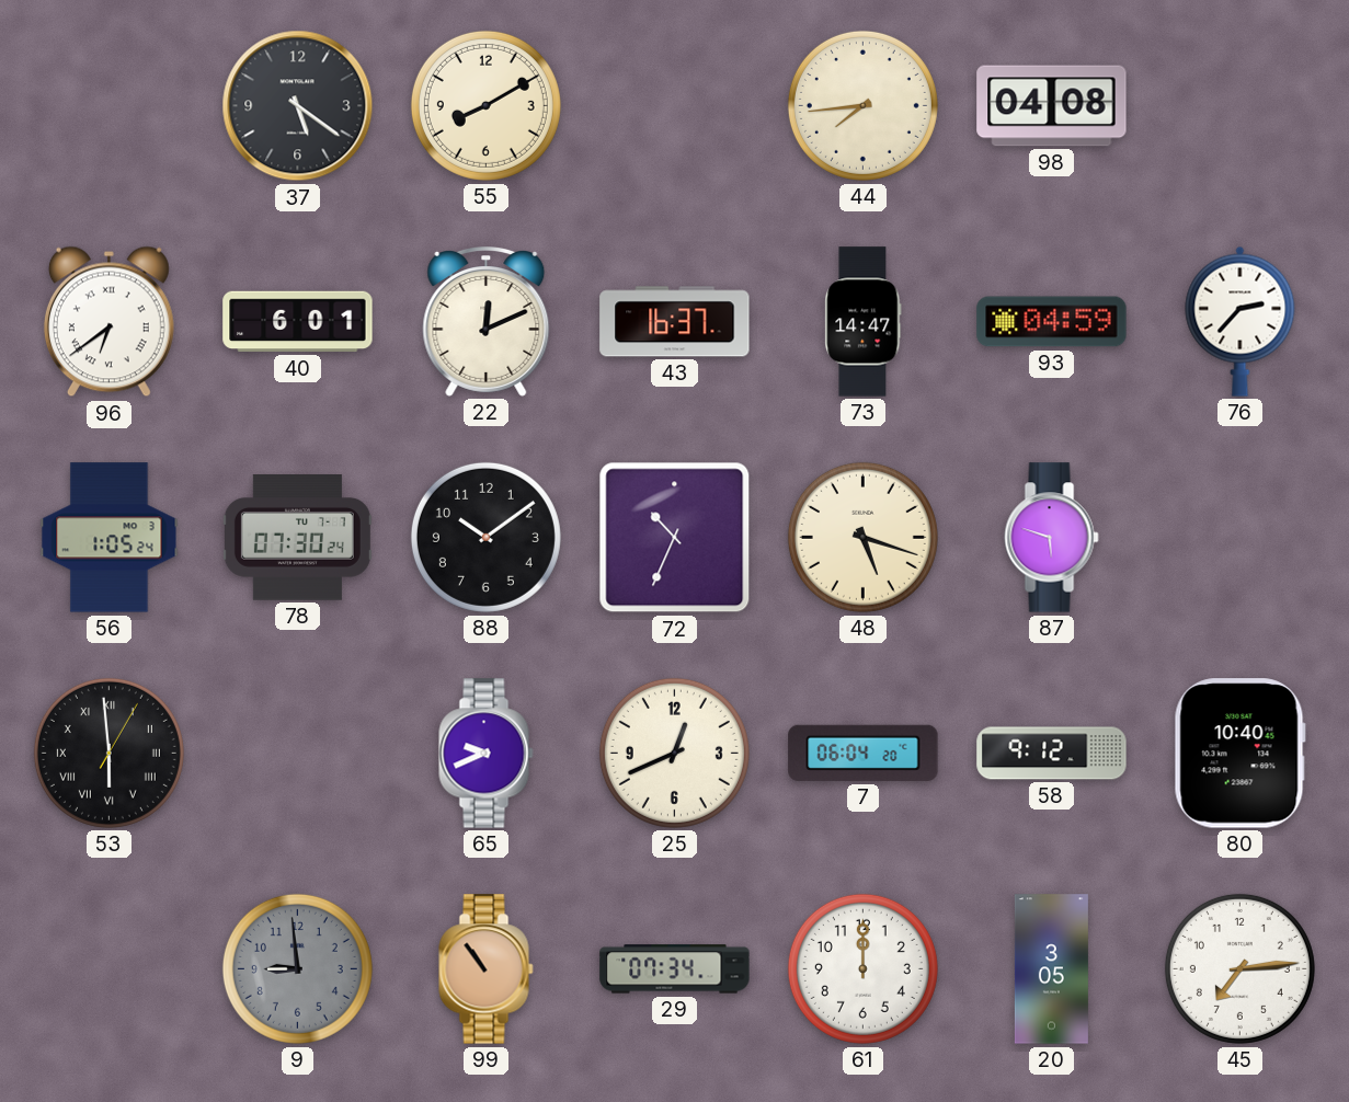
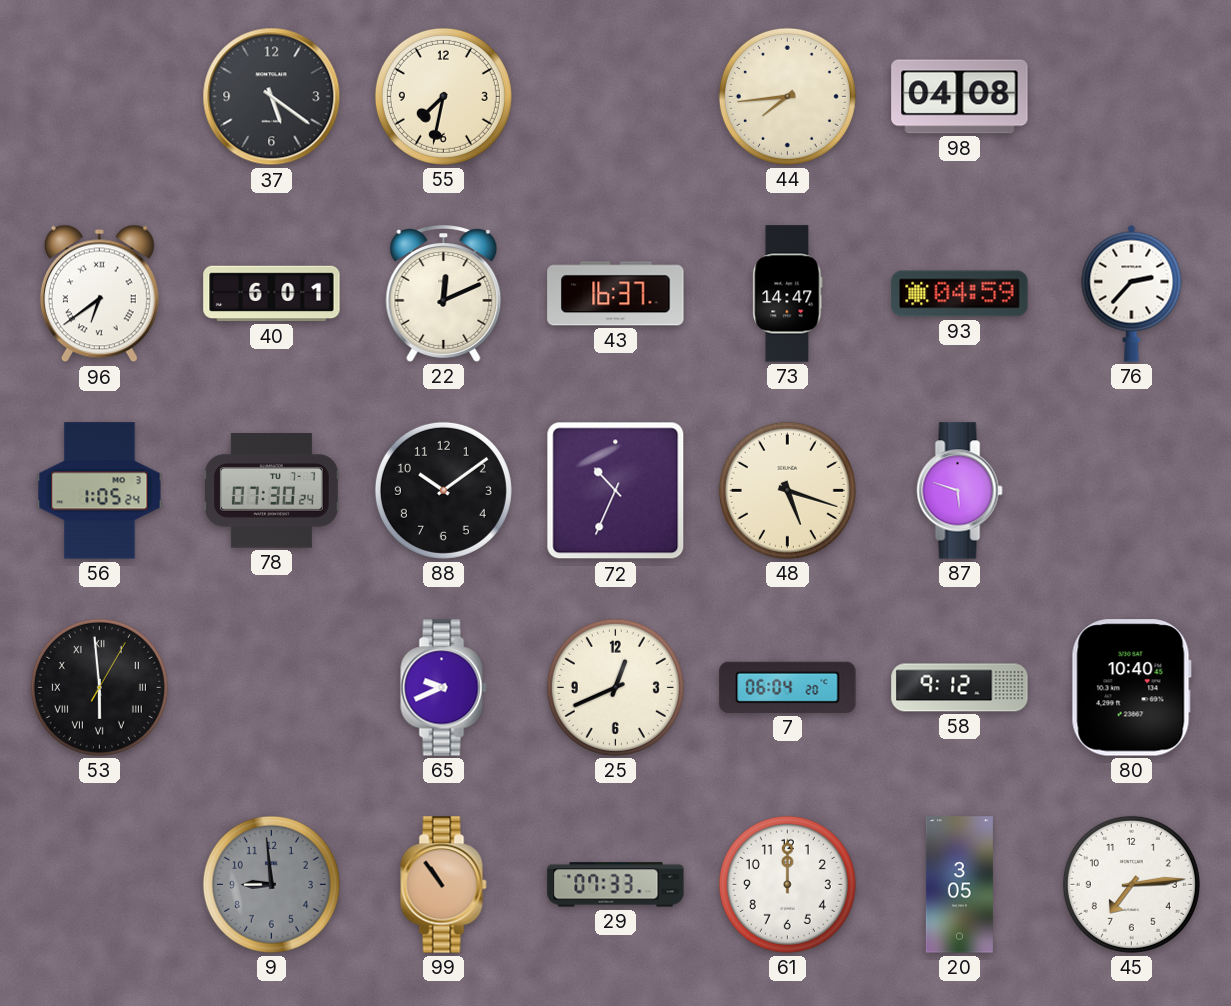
55: 8:10 -> 7:32
29: 07:34 -> 07:33
